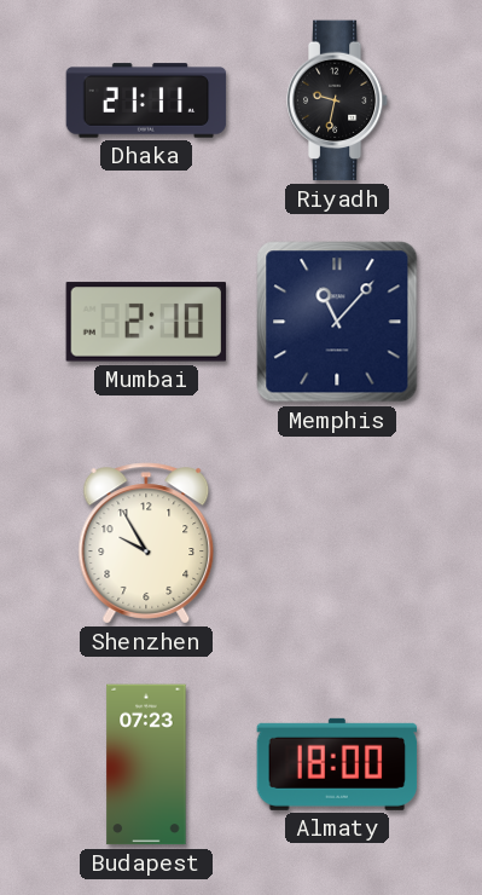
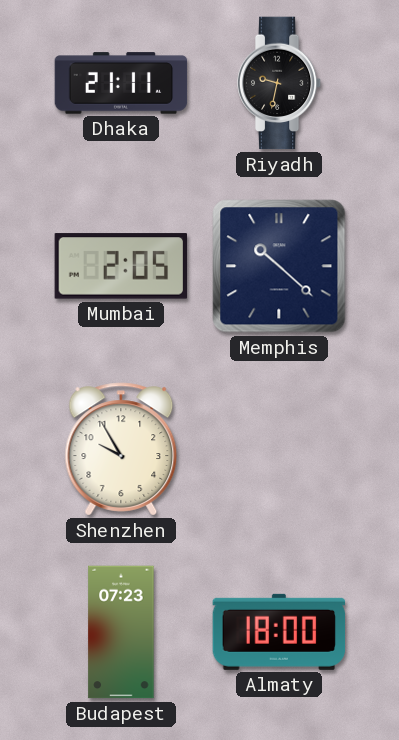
Mumbai: 2:10 -> 2:05
Memphis: 11:07 -> 10:22
